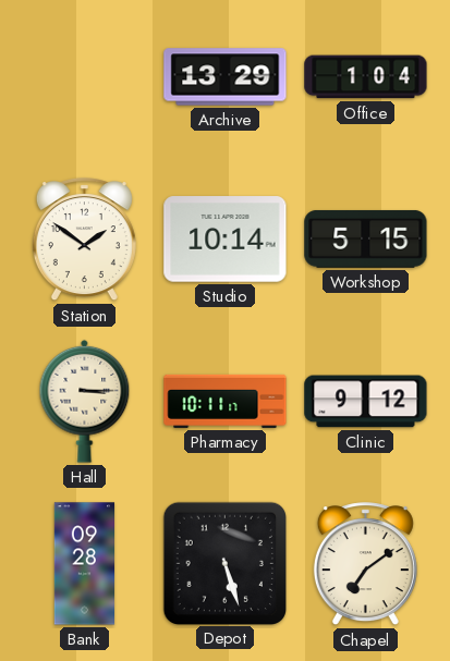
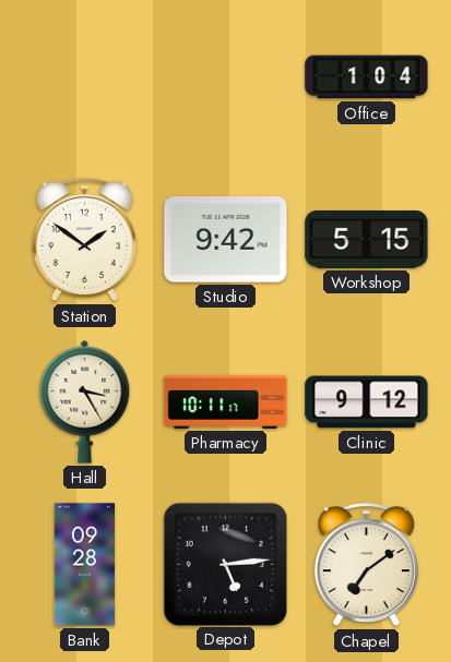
Archive: 13:29 -> none
Studio: 10:14 -> 9:42
Hall: 3:15 -> 3:25
Depot: 5:27 -> 5:14
